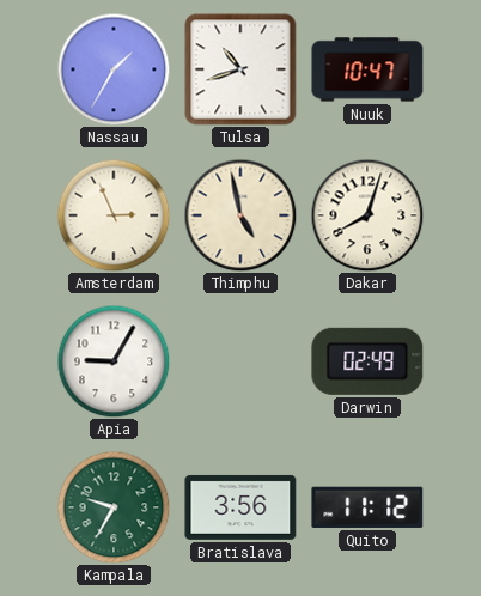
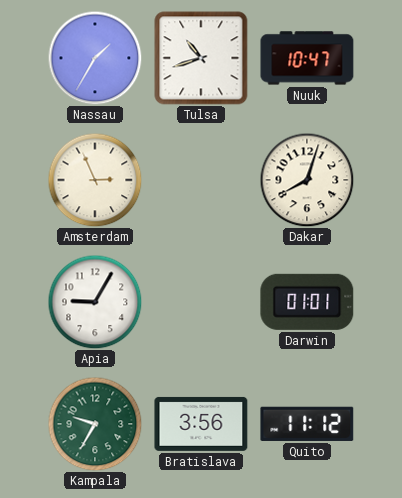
Thimphu: 4:58 -> none
Darwin: 02:49 -> 01:01
